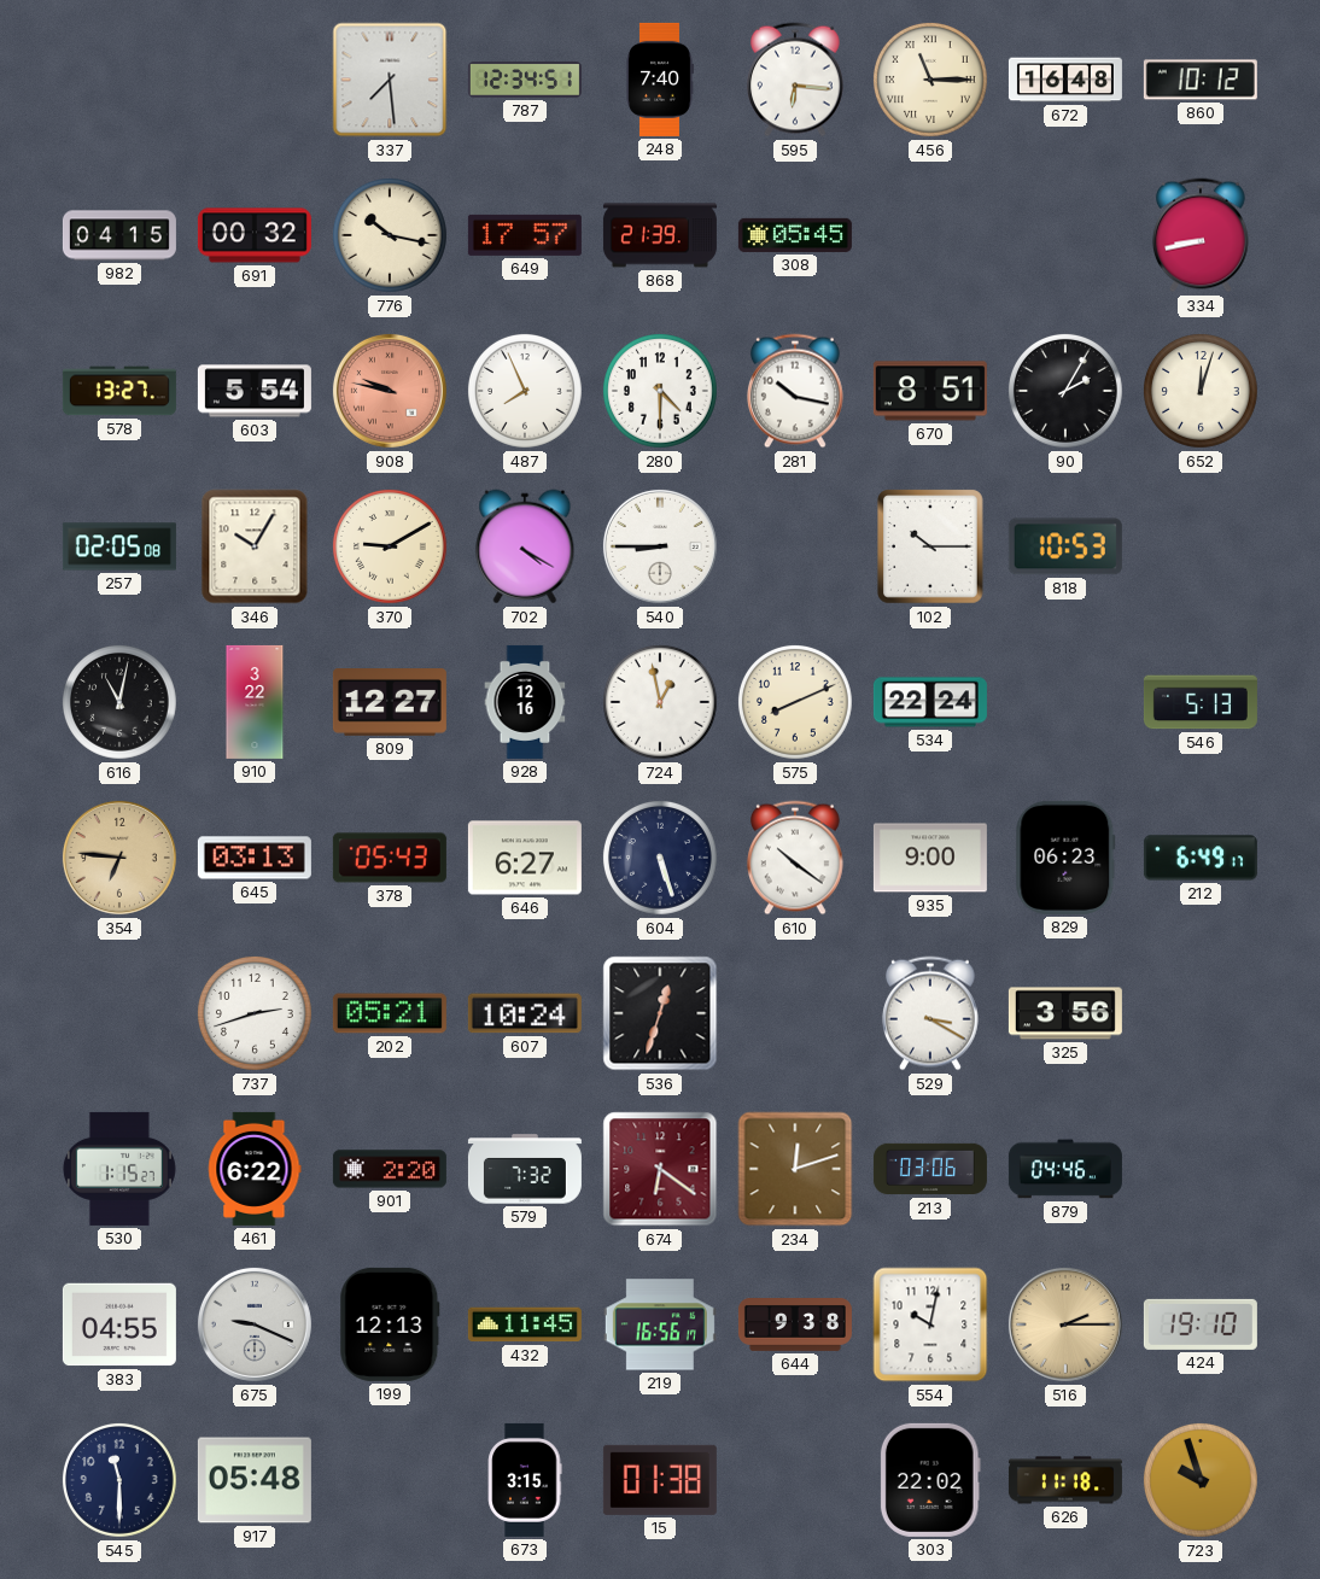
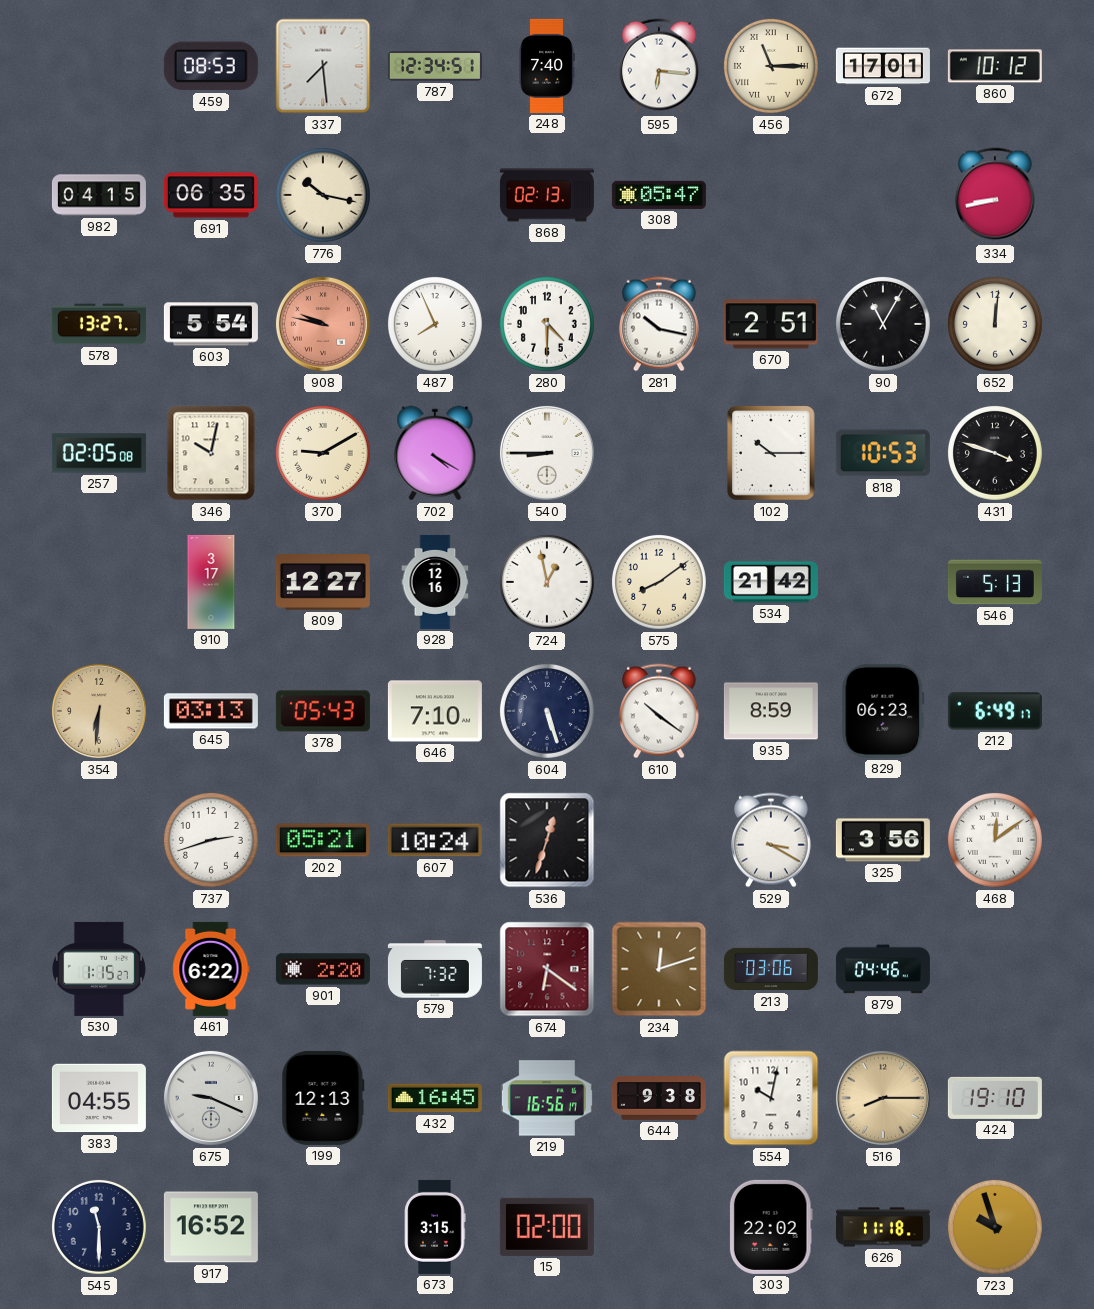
459: none -> 08:53
672: 16:48 -> 17:01
691: 00:32 -> 06:35
649: 17:57 -> none
868: 21:39 -> 02:13
308: 05:45 -> 05:47
670: 8:51 -> 2:51
90: 2:05 -> 11:05
652: 12:03 -> 12:01
346: 10:05 -> 10:02
431: none -> 3:48
616: 11:02 -> none
910: 3:22 -> 3:17
575: 8:11 -> 8:09
534: 22:24 -> 21:42
354: 6:46 -> 6:31
646: 6:27 -> 7:10
935: 9:00 -> 8:59
468: none -> 12:09
432: 11:45 -> 16:45
516: 2:15 -> 8:15
917: 05:48 -> 16:52
15: 01:38 -> 02:00
